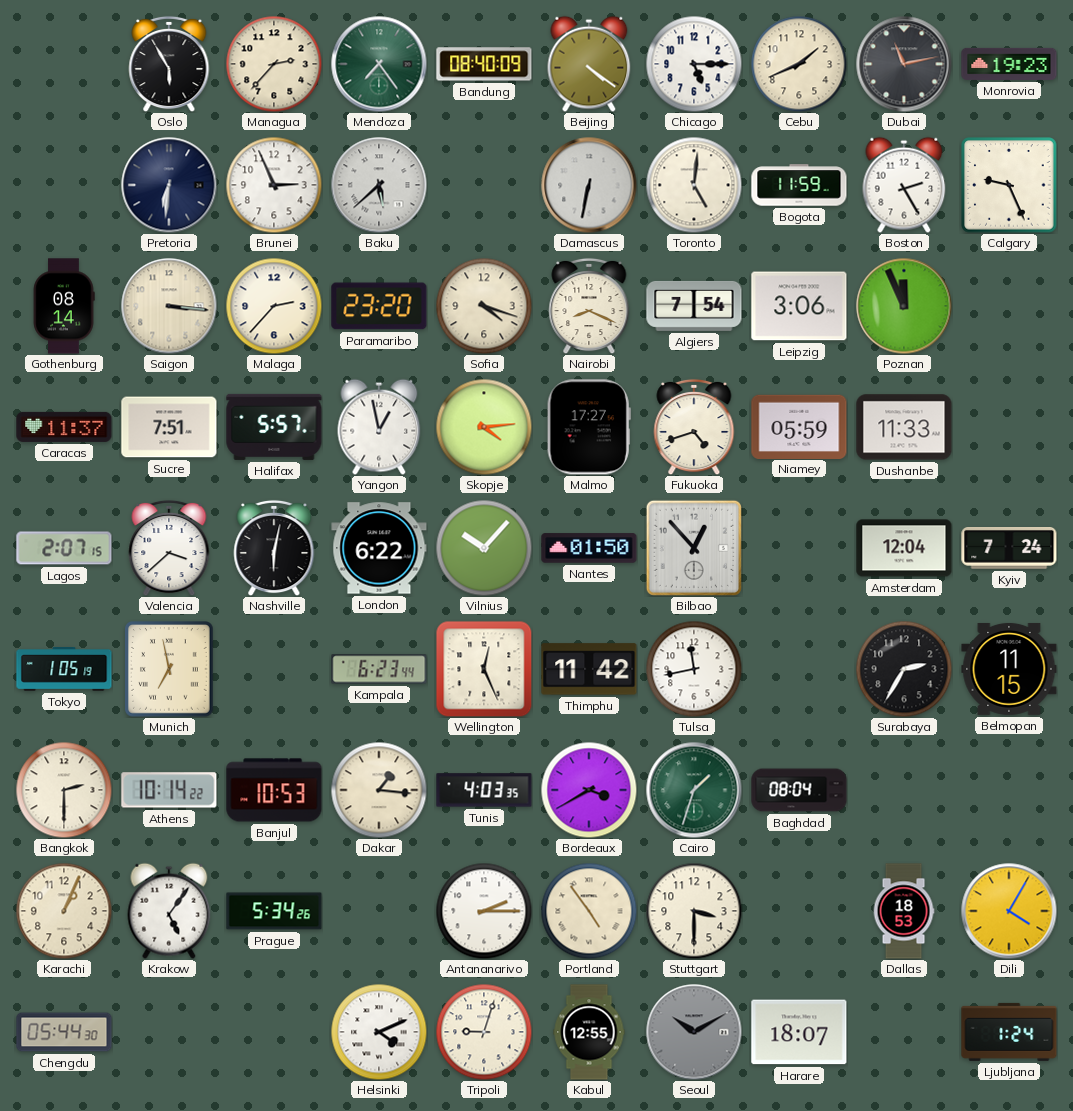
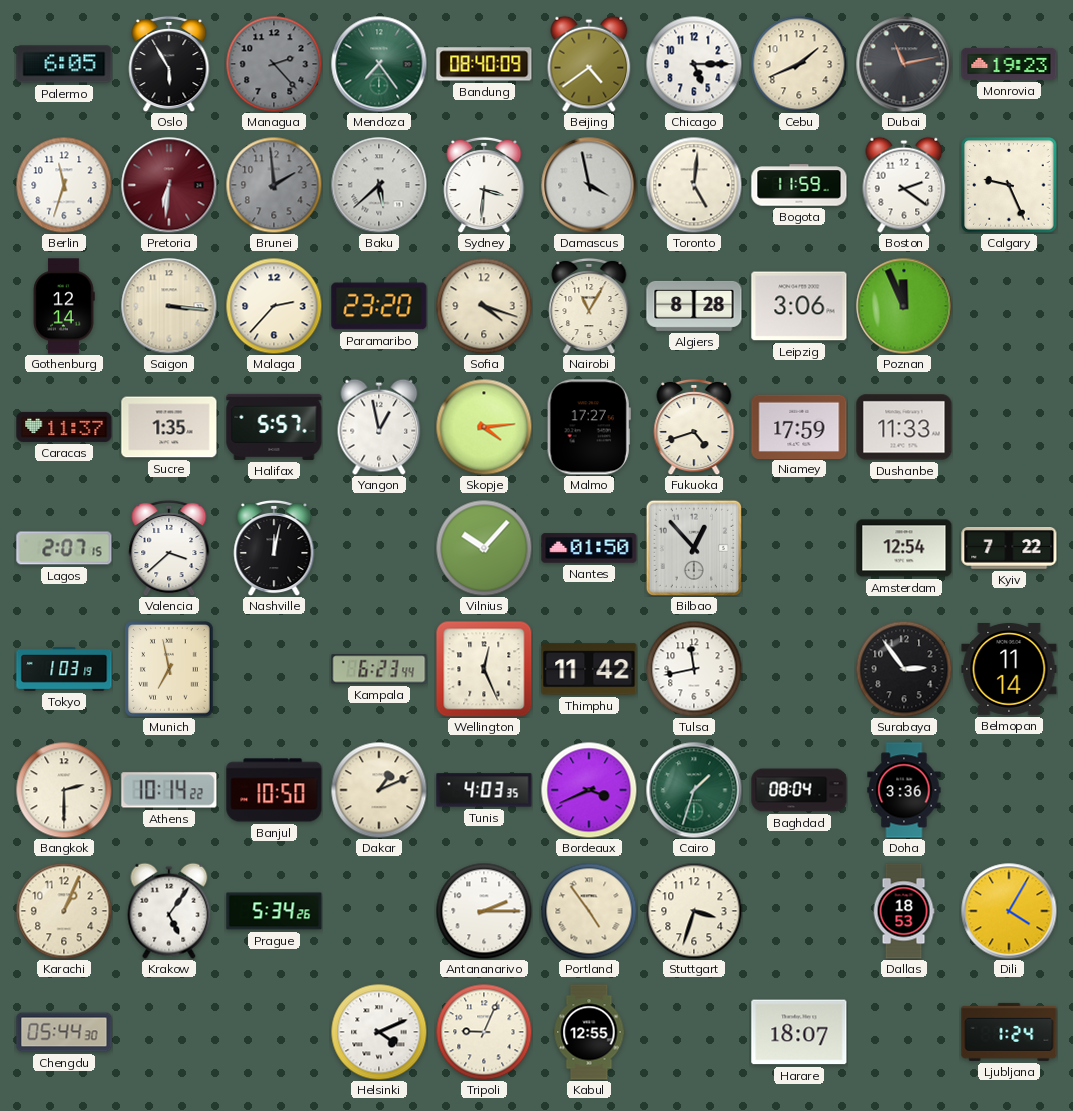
Palermo: none -> 6:05
Managua: 2:37 -> 2:23
Managua dial: cream -> grey
Beijing: 4:21 -> 4:39
Berlin: none -> 11:33
Pretoria dial: navy -> burgundy
Brunei: 2:56 -> 1:59
Brunei dial: white -> grey
Sydney: none -> 3:31
Damascus: 6:32 -> 3:58
Boston: 2:25 -> 2:21
Gothenburg: 08:14 -> 12:14
Nairobi: 8:19 -> 11:05
Algiers: 7:54 -> 8:28
Sucre: 7:51 -> 1:35
Niamey: 05:59 -> 17:59
Nashville: 6:02 -> 12:02
London: 6:22 -> none
Amsterdam: 12:04 -> 12:54
Kyiv: 7:24 -> 7:22
Tokyo: 1:05 -> 1:03
Surabaya: 2:35 -> 2:54
Belmopan: 11:15 -> 11:14
Banjul: 10:53 -> 10:50
Dakar: 1:16 -> 1:11
Bordeaux: 3:40 -> 3:41
Doha: none -> 3:36
Stuttgart: 3:30 -> 3:33
Tripoli: 9:03 -> 9:04
Seoul: 10:10 -> none
